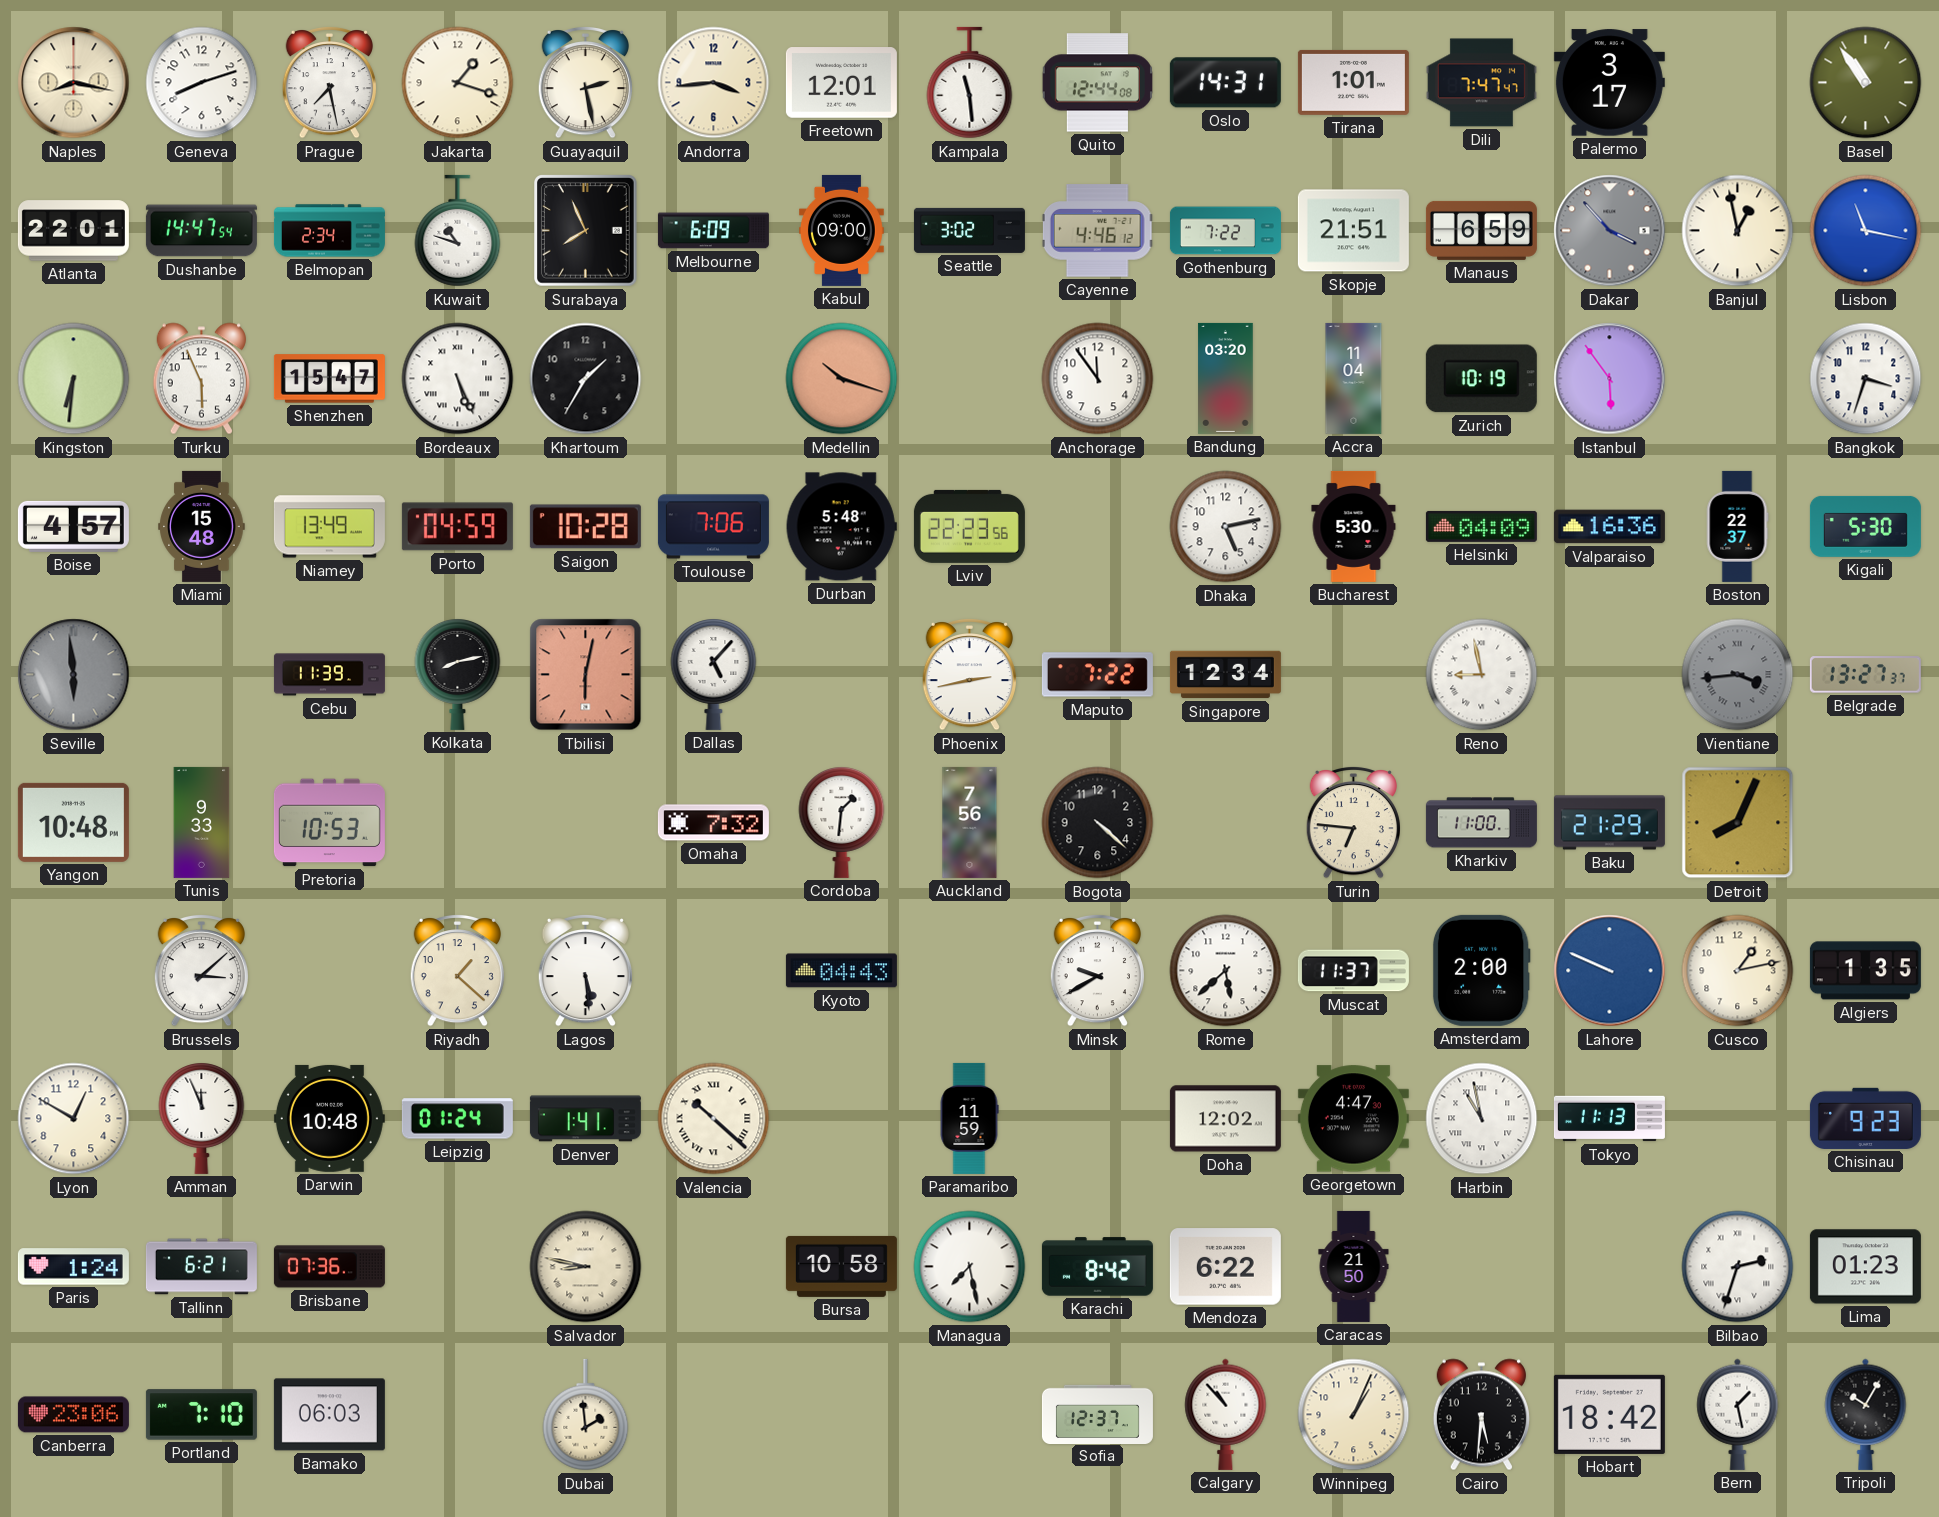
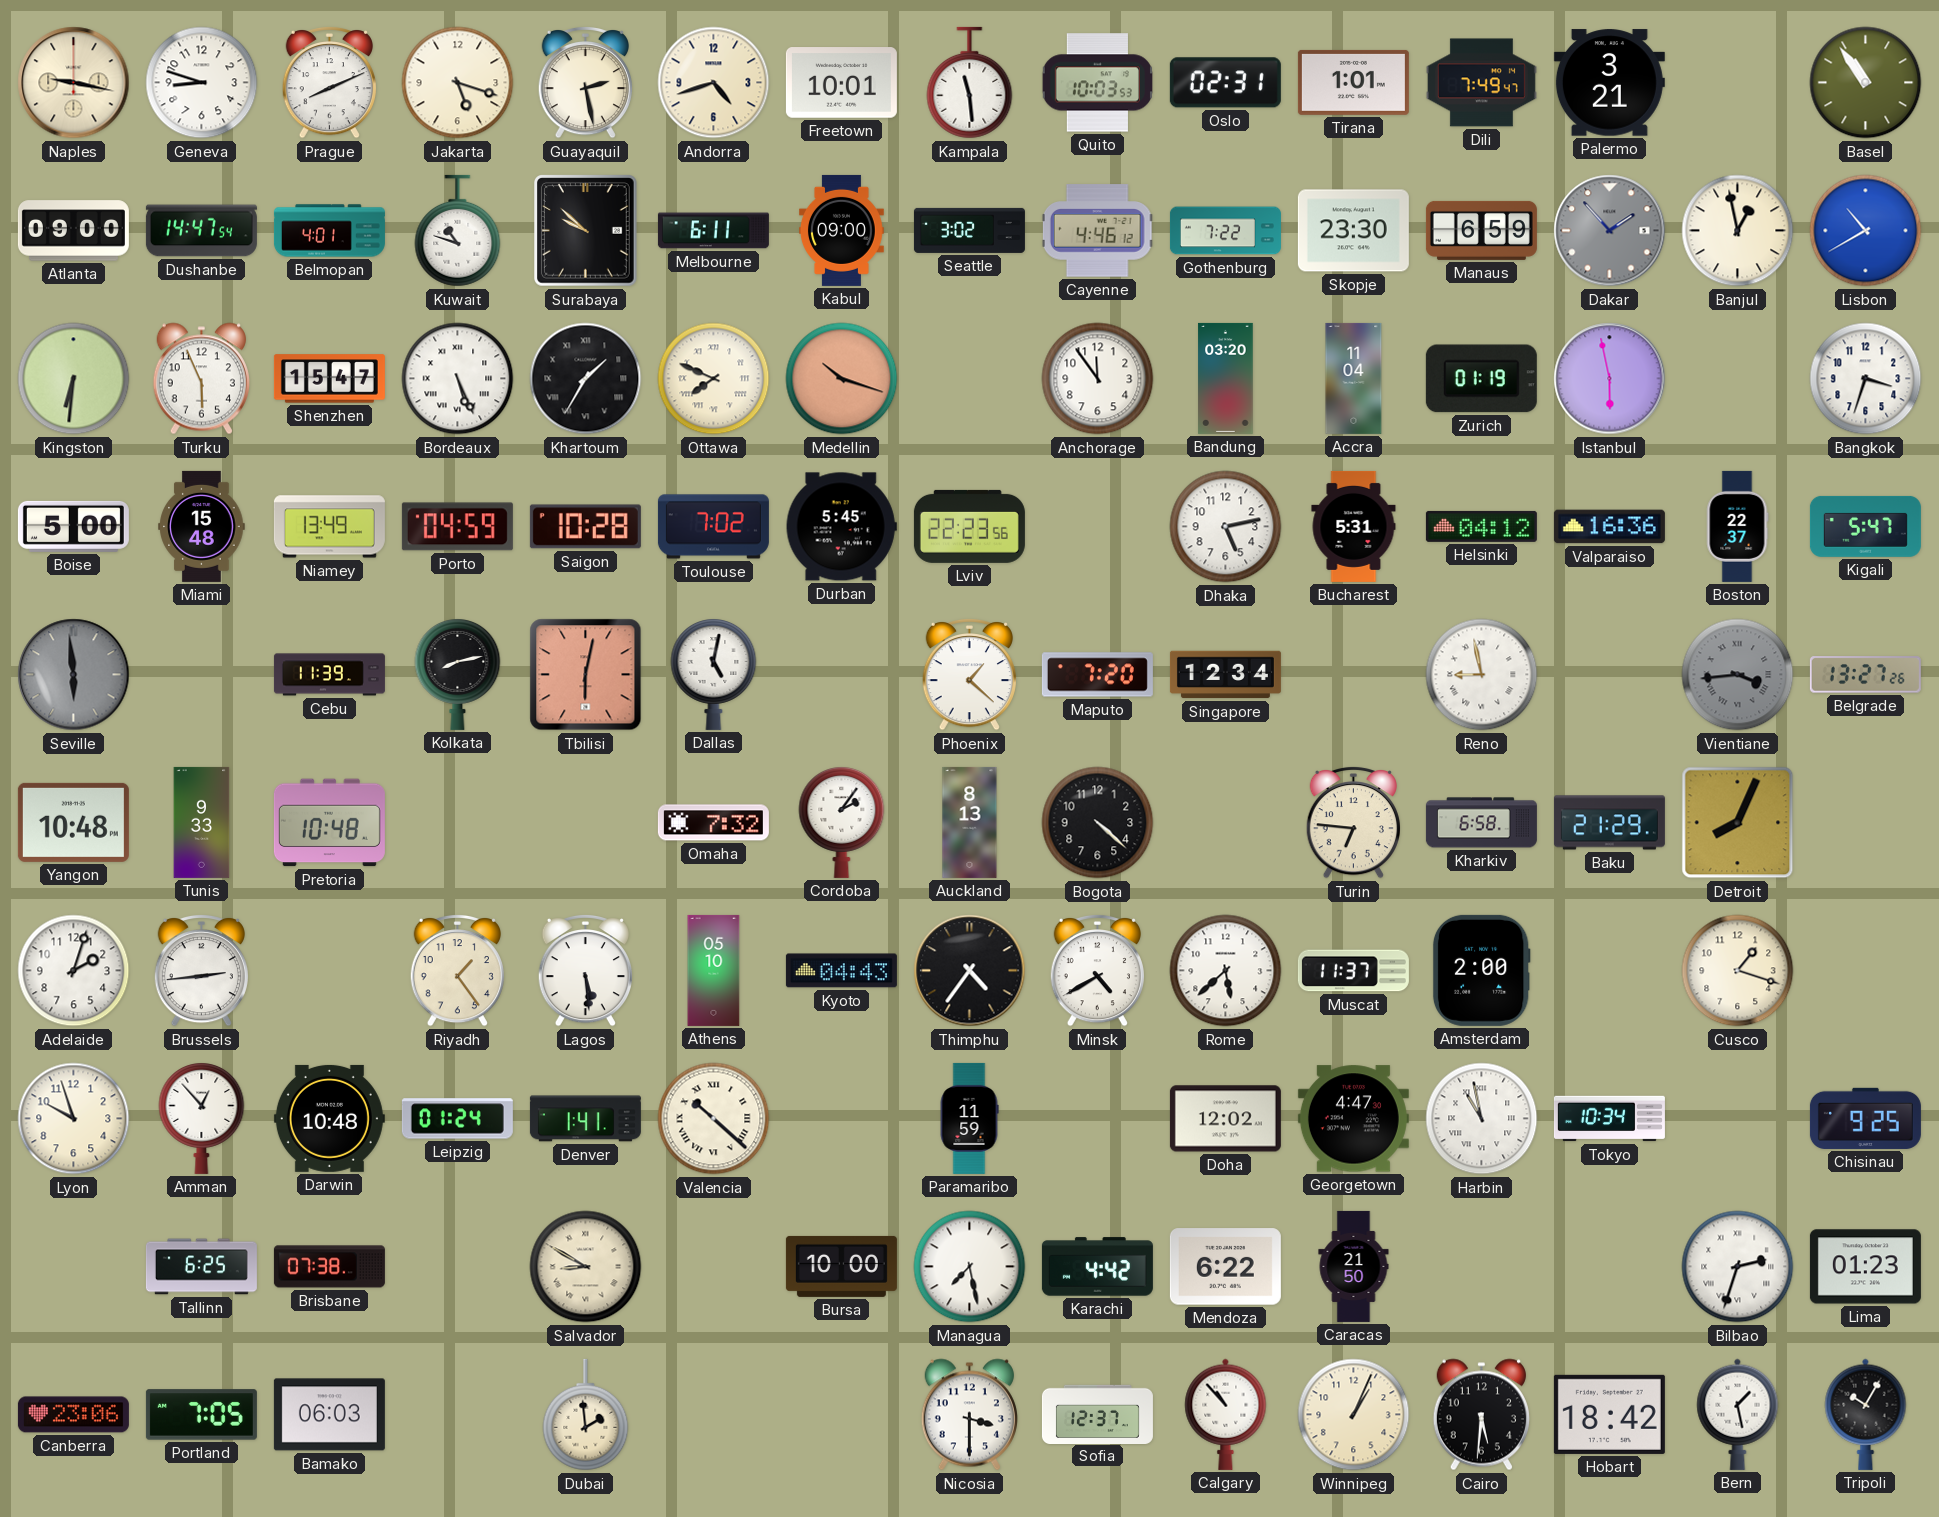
Naples: 8:17 -> 9:17
Geneva: 8:12 -> 8:48
Prague: 7:28 -> 8:11
Jakarta: 1:18 -> 5:18
Andorra: 3:44 -> 4:42
Freetown: 12:01 -> 10:01
Quito: 12:44 -> 10:03
Oslo: 14:31 -> 02:31
Dili: 7:47 -> 7:49
Palermo: 3:17 -> 3:21
Atlanta: 22:01 -> 09:00
Belmopan: 2:34 -> 4:01
Surabaya: 7:56 -> 9:52
Melbourne: 6:09 -> 6:11
Skopje: 21:51 -> 23:30
Dakar: 3:53 -> 1:53
Lisbon: 11:17 -> 10:40
Khartoum numerals: Arabic -> Roman
Ottawa: none -> 7:49
Zurich: 10:19 -> 01:19
Istanbul: 5:54 -> 5:58
Boise: 4:57 -> 5:00
Toulouse: 7:06 -> 7:02
Durban: 5:48 -> 5:45
Bucharest: 5:30 -> 5:31
Helsinki: 04:09 -> 04:12
Kigali: 5:30 -> 5:47
Dallas: 5:07 -> 5:02
Phoenix: 2:43 -> 1:22
Maputo: 7:22 -> 7:20
Belgrade: 13:27:37 -> 13:27:26
Pretoria: 10:53 -> 10:48
Cordoba: 1:31 -> 2:06
Auckland: 7:56 -> 8:13
Kharkiv: 11:00 -> 6:58
Adelaide: none -> 2:03
Brussels: 3:08 -> 2:44
Riyadh: 1:22 -> 1:24
Athens: none -> 05:10
Thimphu: none -> 4:36
Minsk: 9:40 -> 4:40
Lahore: 9:49 -> none
Cusco: 1:13 -> 1:18
Algiers: 1:35 -> none
Lyon: 12:50 -> 9:57
Amman: 11:56 -> 12:53
Tokyo: 11:13 -> 10:34
Chisinau: 9:23 -> 9:25
Paris: 1:24 -> none
Tallinn: 6:21 -> 6:25
Brisbane: 07:36 -> 07:38
Salvador: 8:47 -> 8:50
Bursa: 10:58 -> 10:00
Karachi: 8:42 -> 4:42
Portland: 7:10 -> 7:05
Nicosia: none -> 3:30
